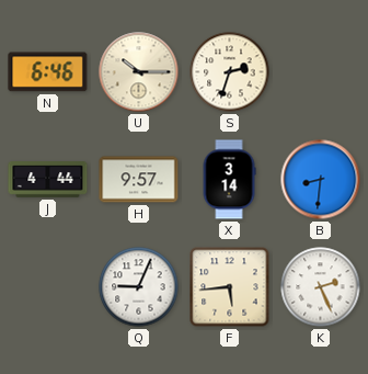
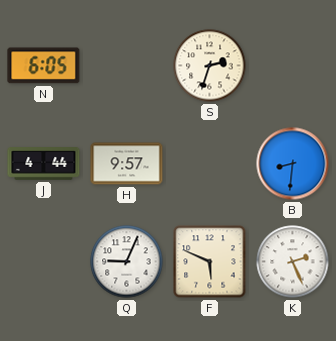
N: 6:46 -> 6:05
U: 10:15 -> none
X: 3:14 -> none
F: 5:44 -> 5:49
